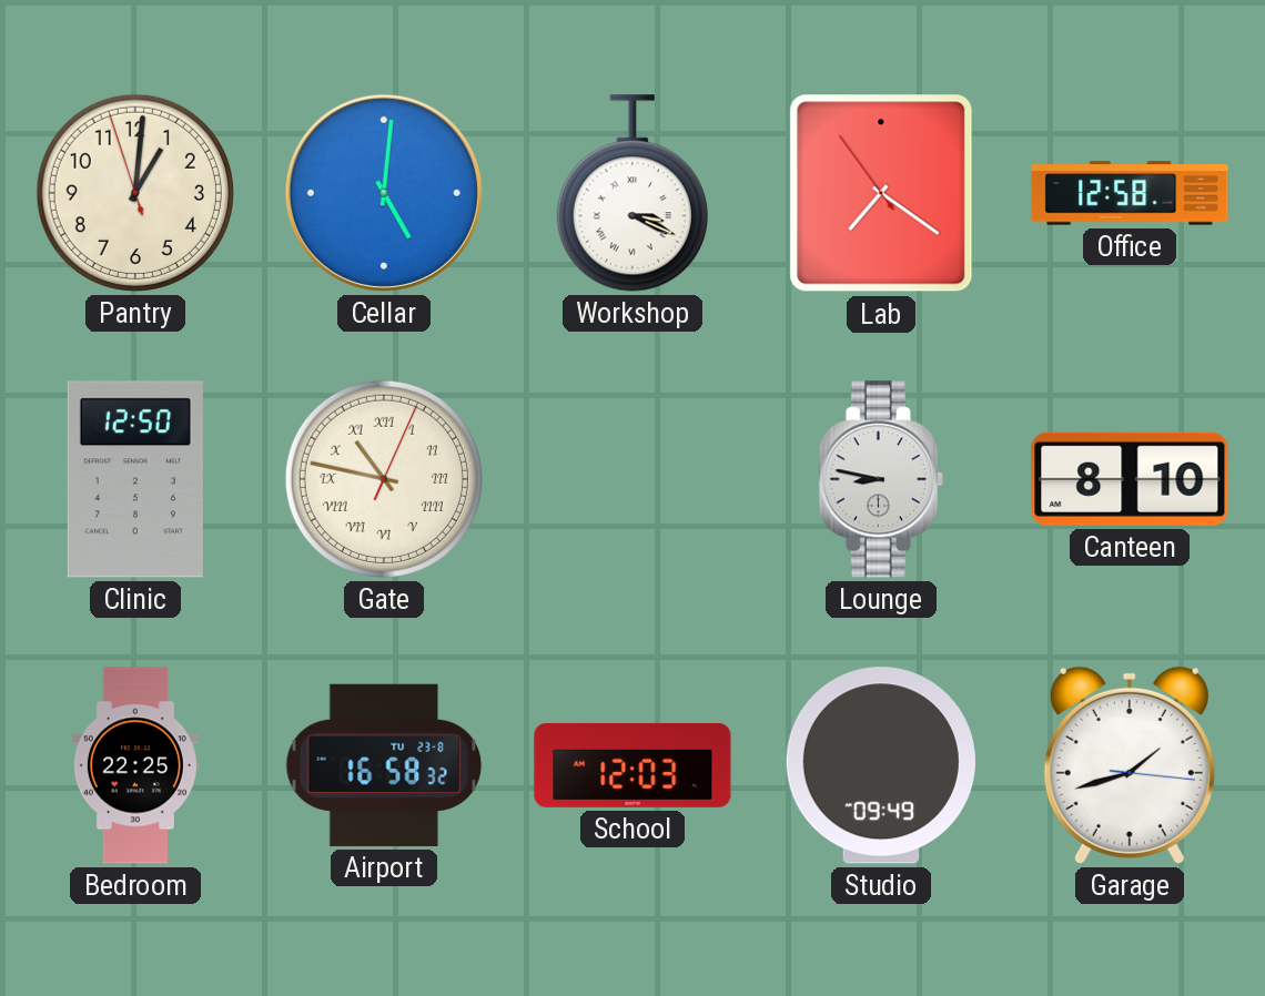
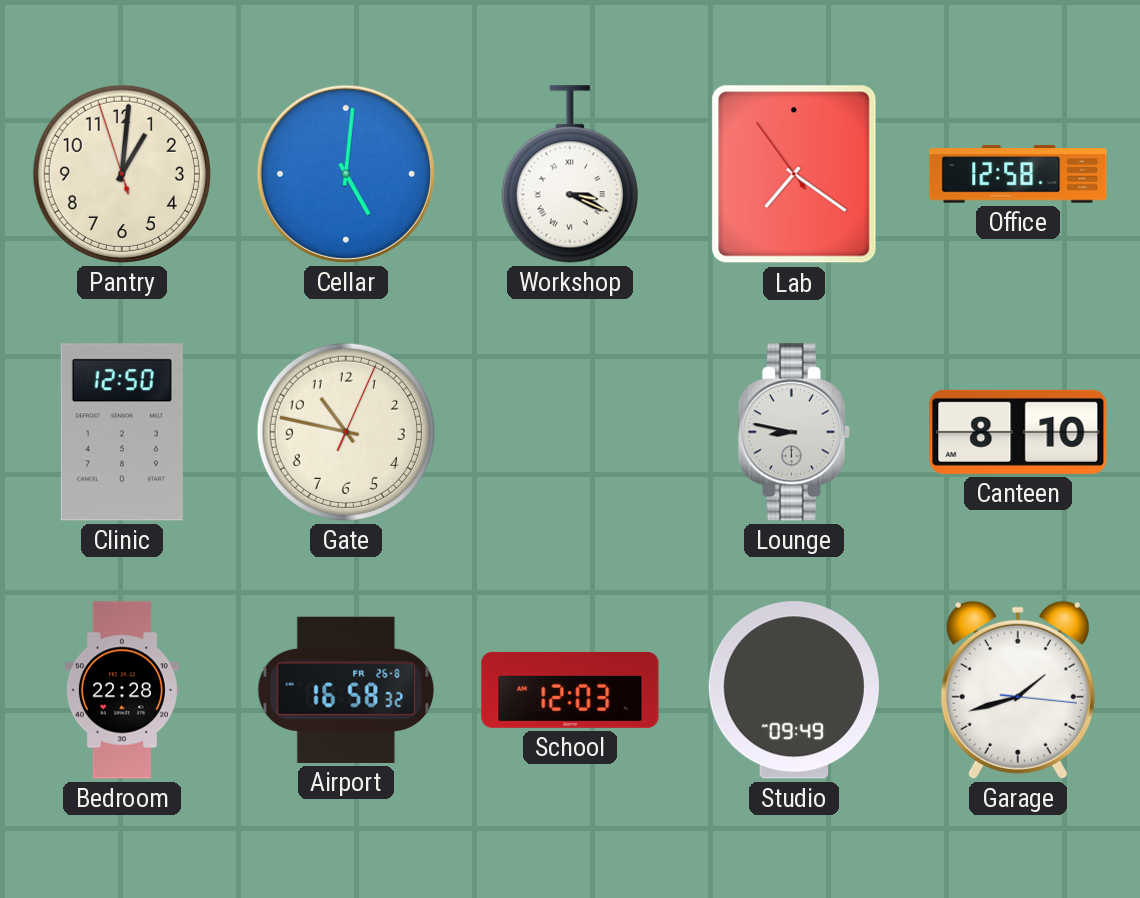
Gate numerals: Roman -> Arabic
Bedroom: 22:25 -> 22:28
Airport date: TU 23-8 -> FR 26-8
